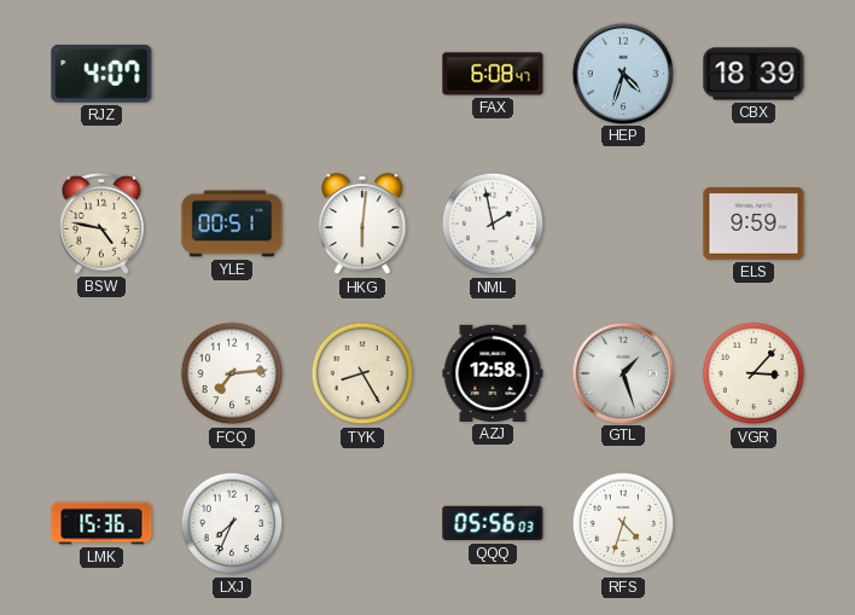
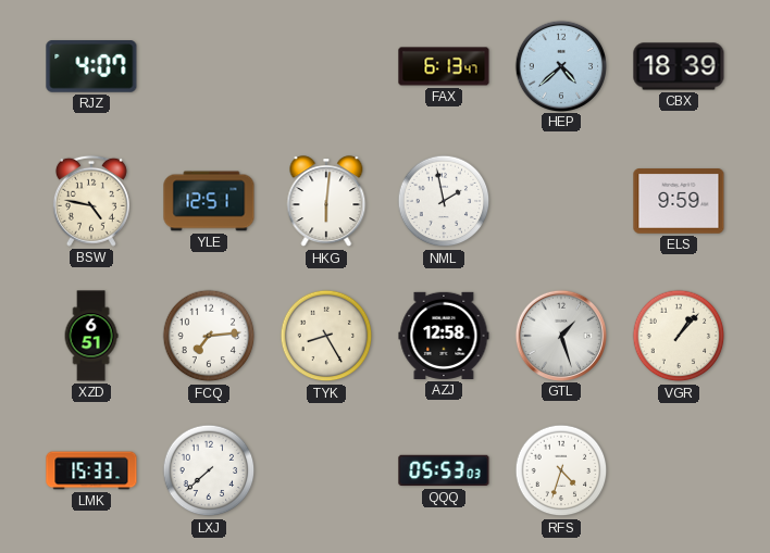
FAX: 6:08 -> 6:13
HEP: 4:33 -> 4:38
YLE: 00:51 -> 12:51
XZD: none -> 6:51
VGR: 3:07 -> 1:07
LMK: 15:36 -> 15:33
LXJ: 7:34 -> 7:38
QQQ: 05:56 -> 05:53
